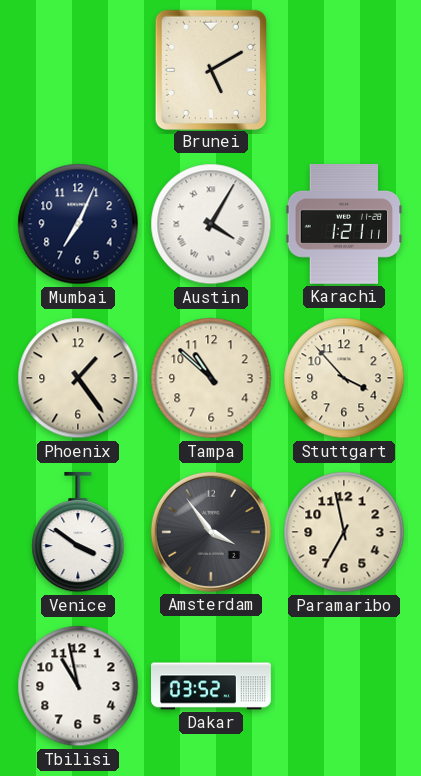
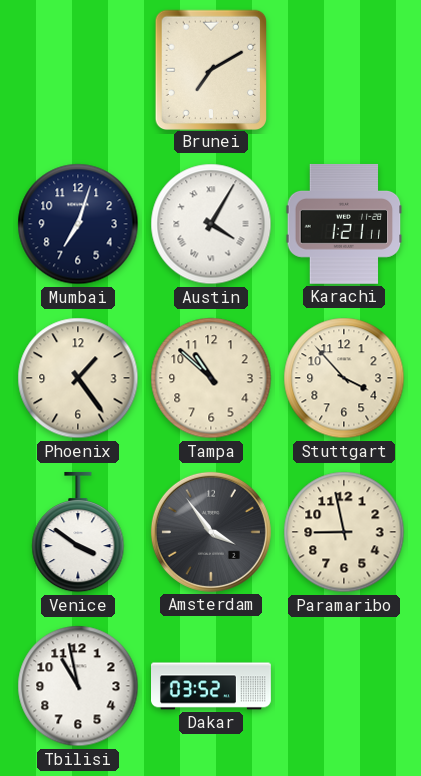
Brunei: 5:10 -> 7:10
Mumbai: 7:04 -> 7:03
Paramaribo: 6:58 -> 8:58
